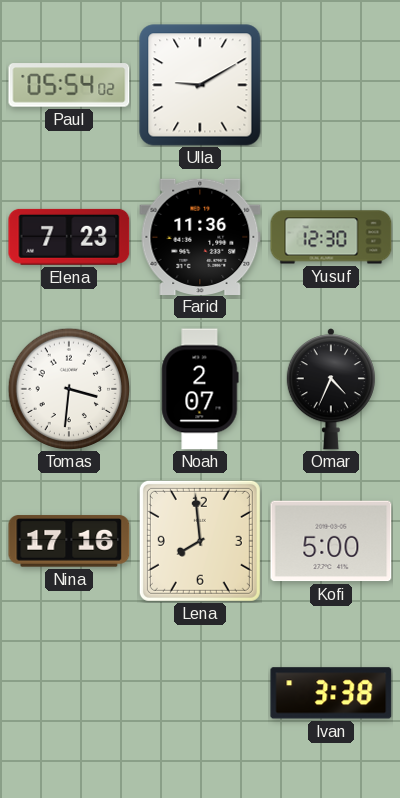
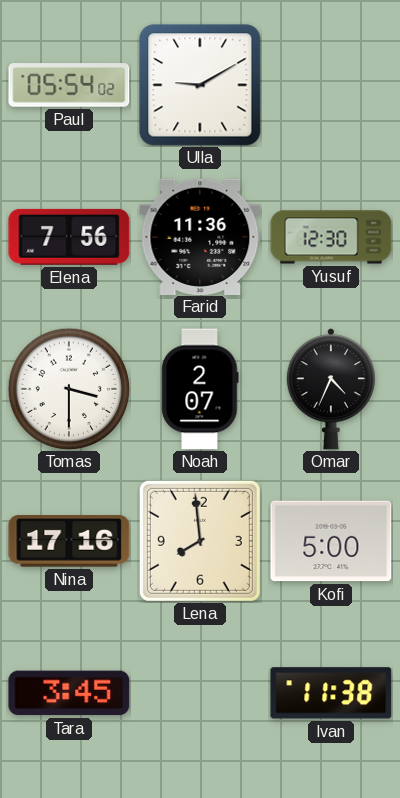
Elena: 7:23 -> 7:56
Tomas: 3:31 -> 3:30
Tara: none -> 3:45
Ivan: 3:38 -> 11:38
